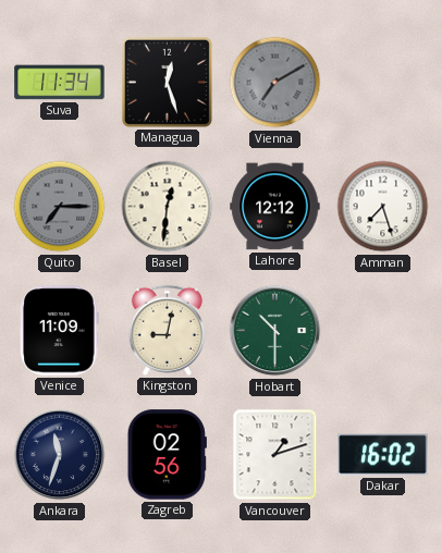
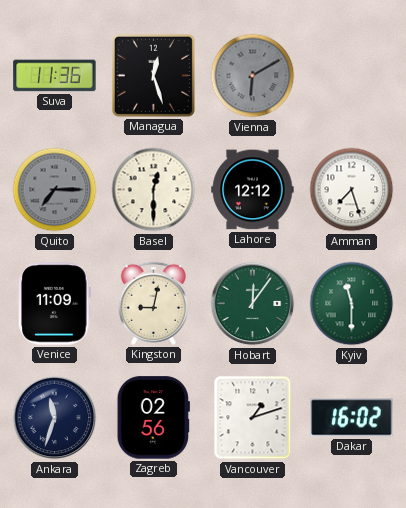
Suva: 11:34 -> 11:36
Vienna: 7:10 -> 6:10
Basel: 12:31 -> 12:30
Hobart: 10:30 -> 12:06
Kyiv: none -> 11:30
